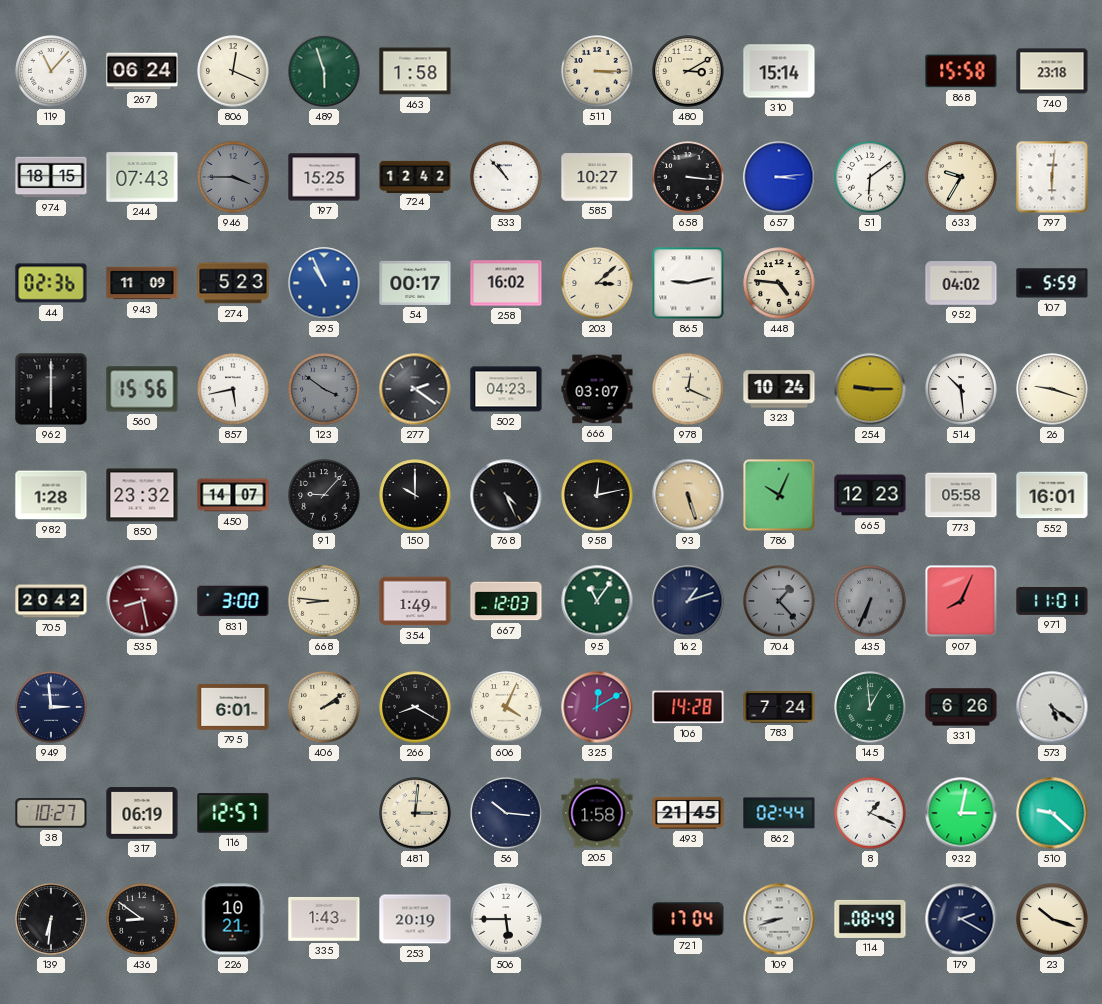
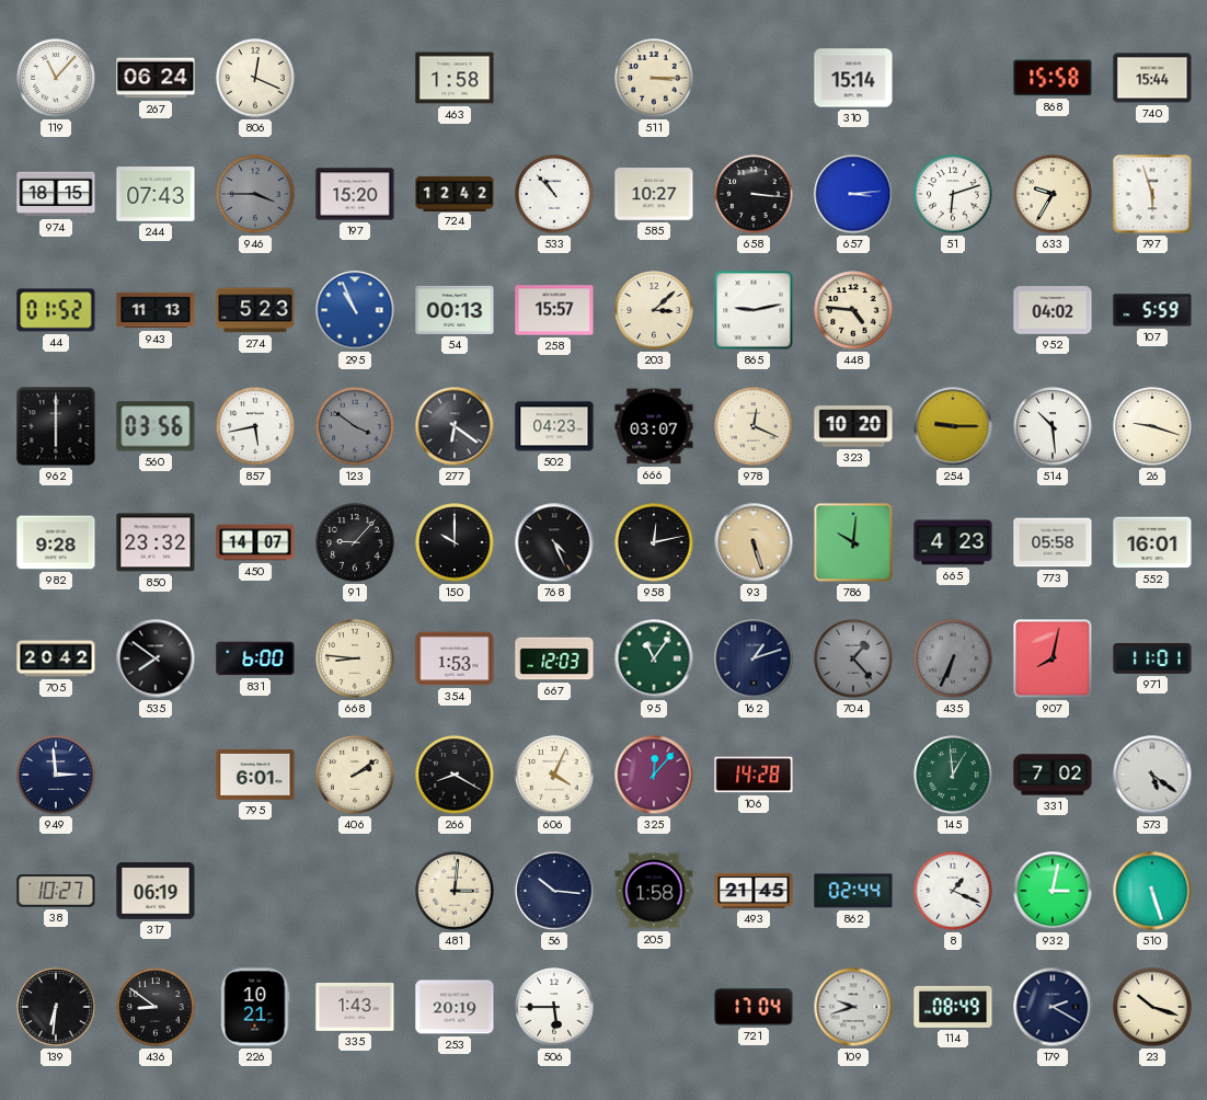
489: 5:57 -> none
480: 3:10 -> none
740: 23:18 -> 15:44
197: 15:25 -> 15:20
51: 6:09 -> 6:12
797: 6:01 -> 5:57
44: 02:36 -> 01:52
943: 11:09 -> 11:13
54: 00:17 -> 00:13
258: 16:02 -> 15:57
560: 15:56 -> 03:56
277: 2:21 -> 6:21
323: 10:24 -> 10:20
982: 1:28 -> 9:28
786: 10:04 -> 10:01
665: 12:23 -> 4:23
535: 8:28 -> 7:51
535 dial: burgundy -> black
831: 3:00 -> 6:00
354: 1:49 -> 1:53
907: 8:04 -> 8:02
325: 12:10 -> 12:07
783: 7:24 -> none
331: 6:26 -> 7:02
116: 12:57 -> none
510: 9:22 -> 5:27
109: 8:42 -> 9:42
